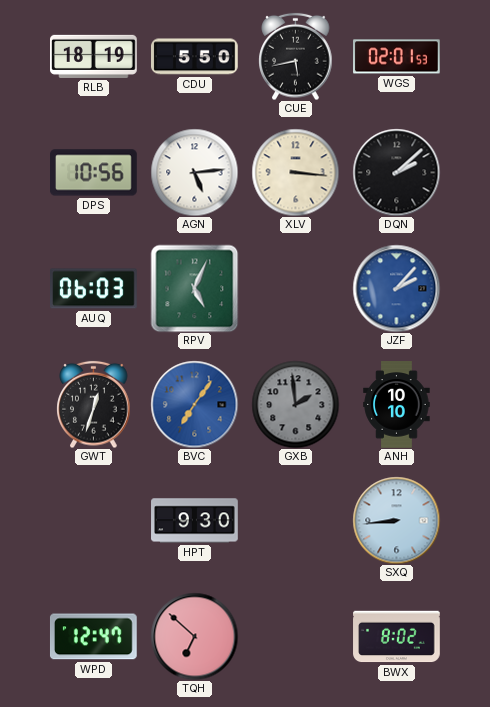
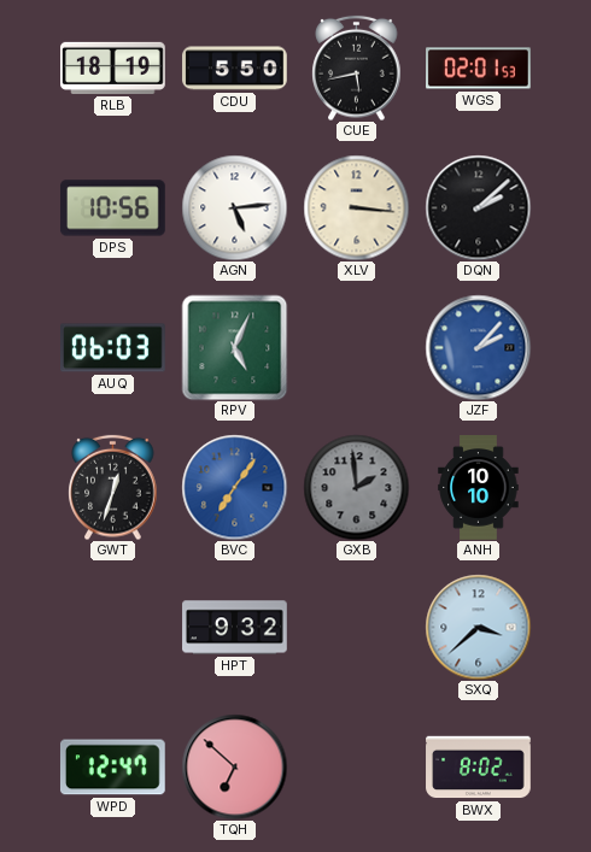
HPT: 9:30 -> 9:32
SXQ: 8:44 -> 3:38
